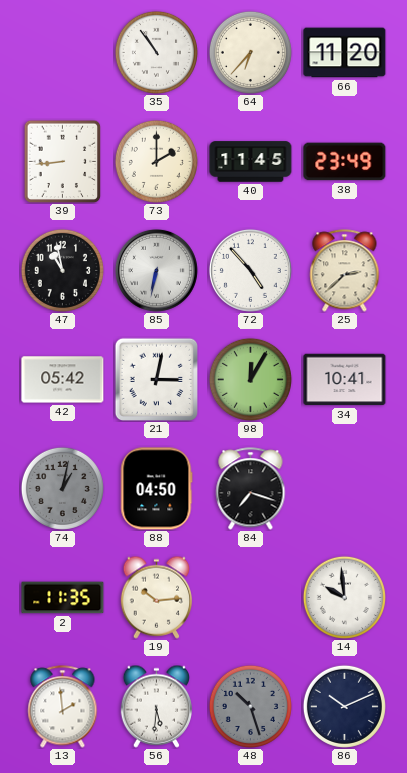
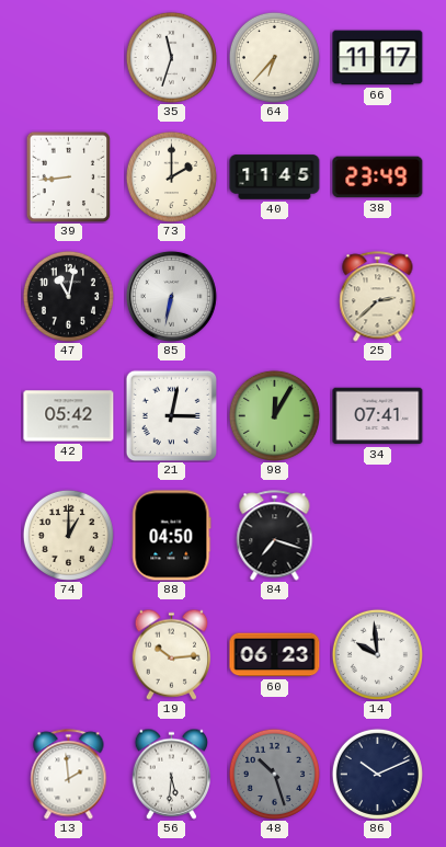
35: 10:54 -> 11:33
66: 11:20 -> 11:17
47: 10:58 -> 11:02
72: 4:53 -> none
34: 10:41 -> 07:41
74: 1:02 -> 1:00
74 dial: grey -> cream
2: 11:35 -> none
60: none -> 06:23
